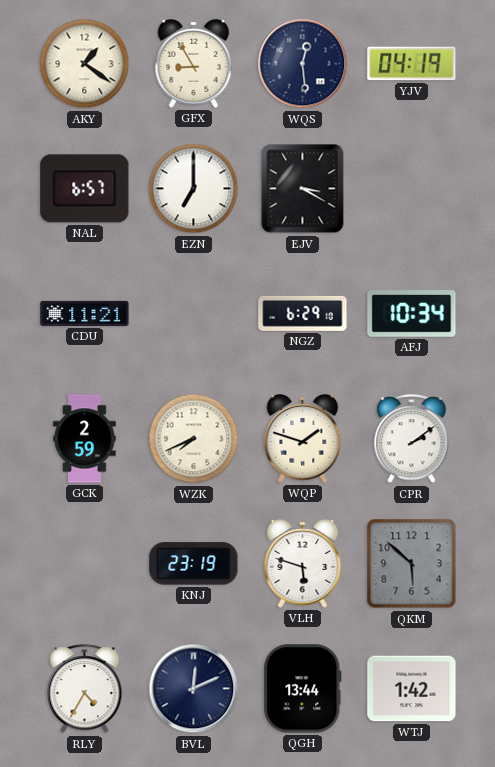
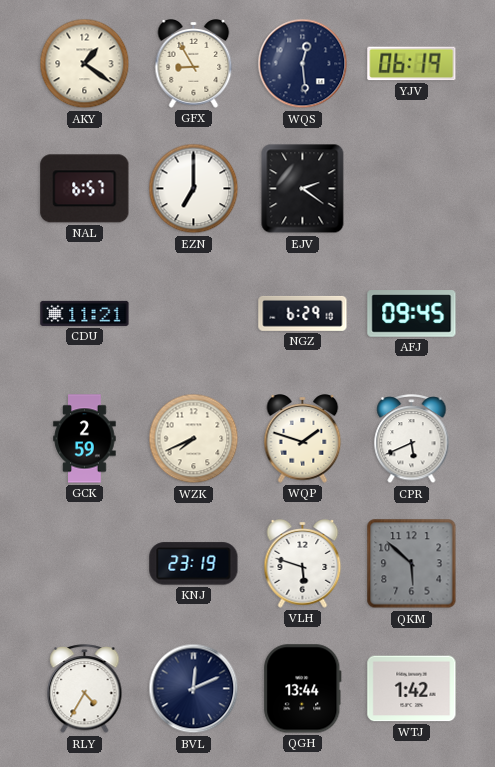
YJV: 04:19 -> 06:19
EJV: 3:20 -> 2:21
AFJ: 10:34 -> 09:45
CPR: 2:09 -> 5:41
